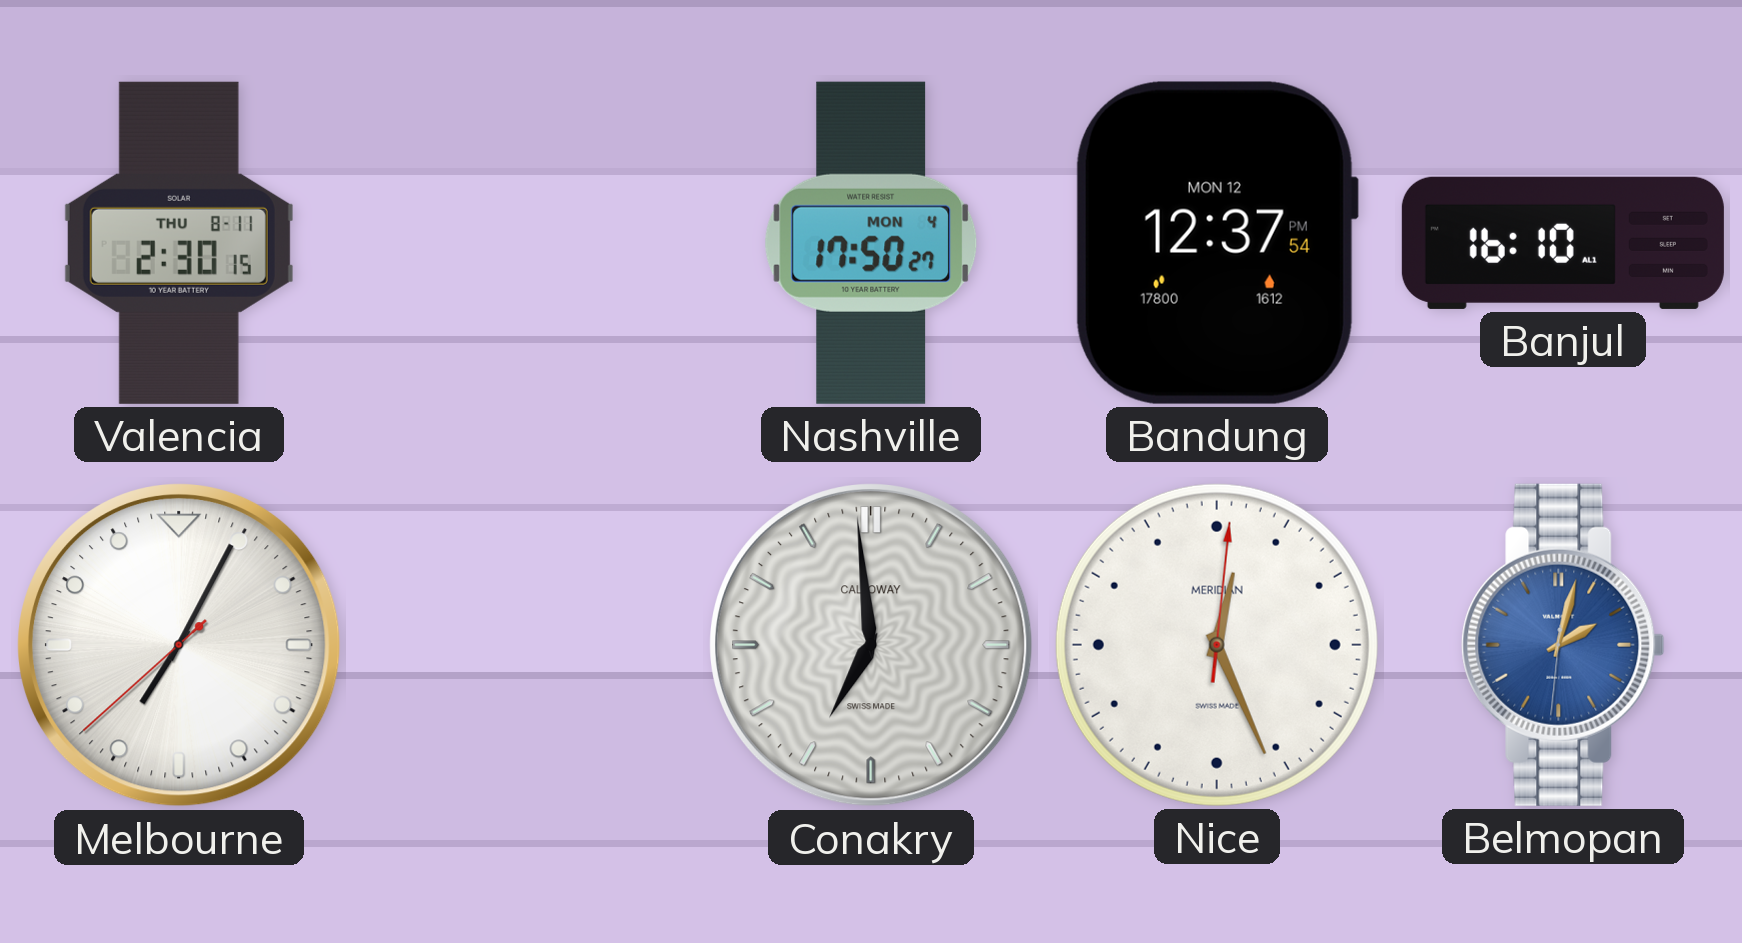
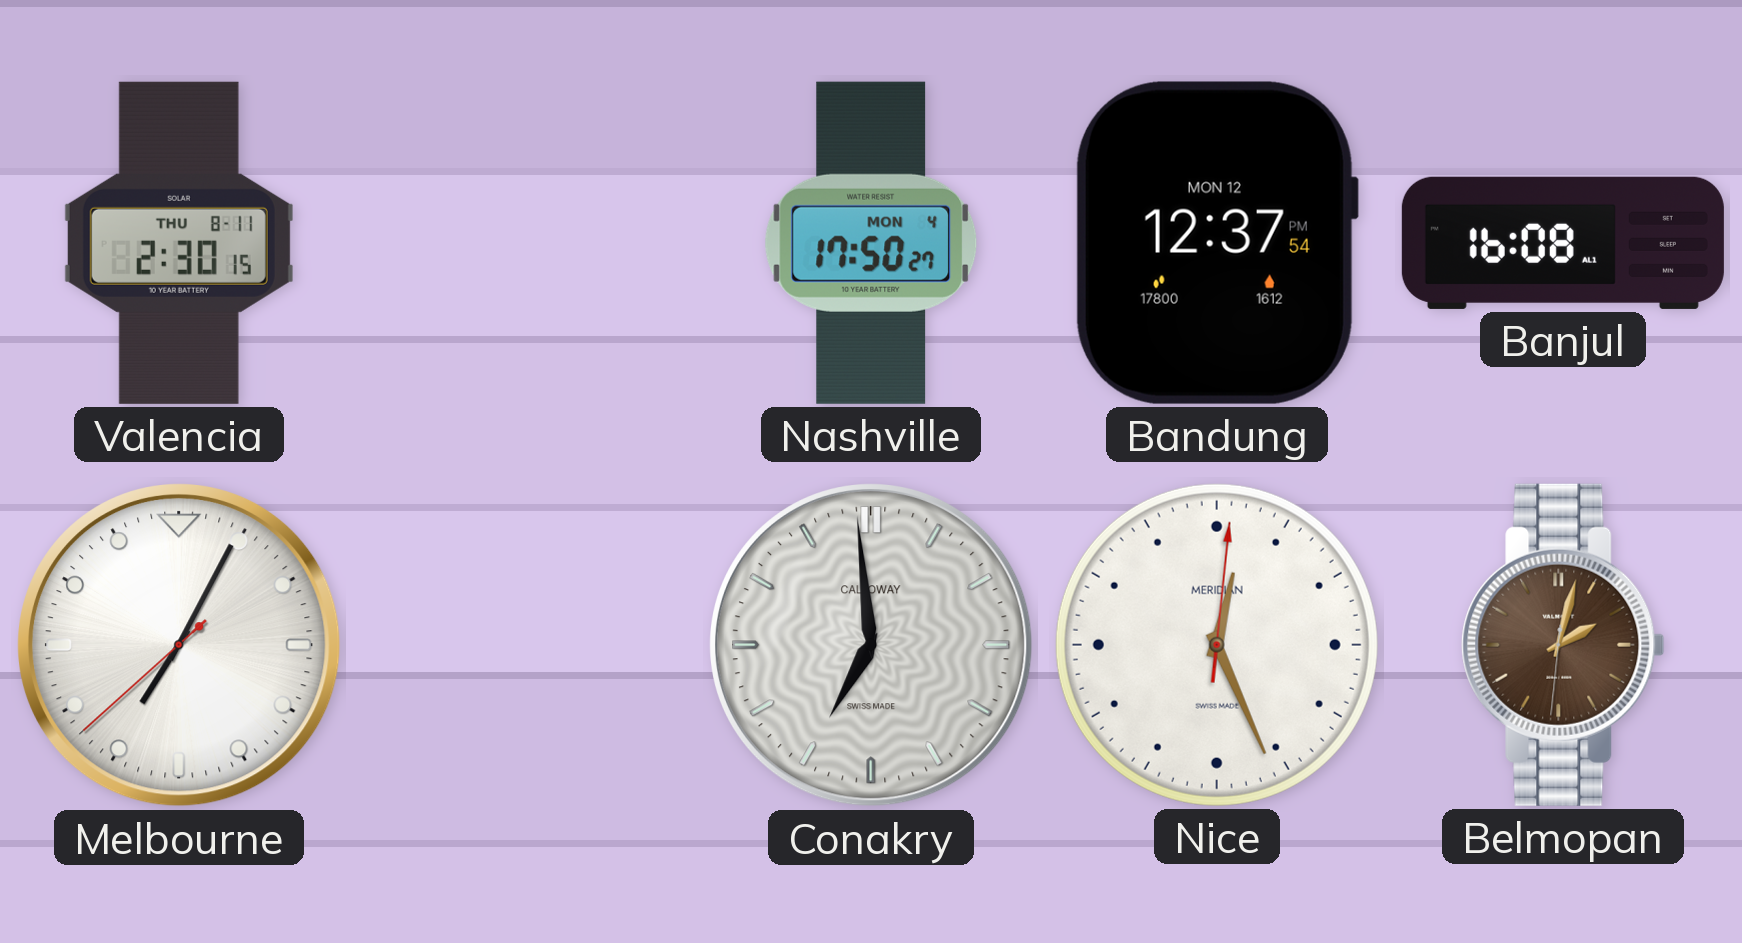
Banjul: 16:10 -> 16:08
Belmopan dial: blue -> brown
